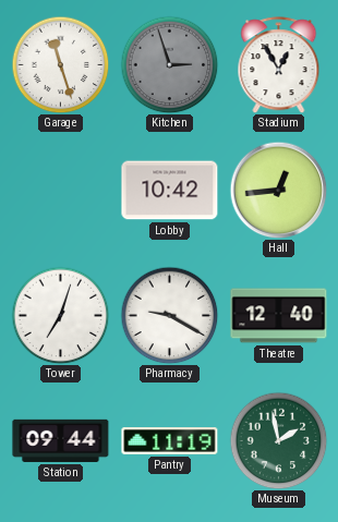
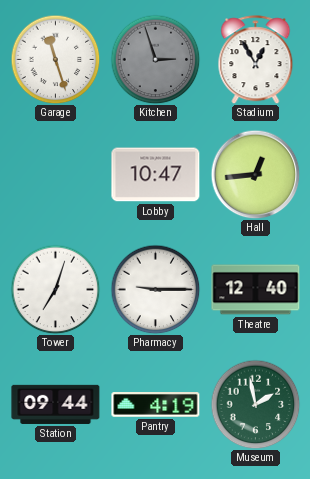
Lobby: 10:42 -> 10:47
Pharmacy: 9:20 -> 9:15
Pantry: 11:19 -> 4:19
